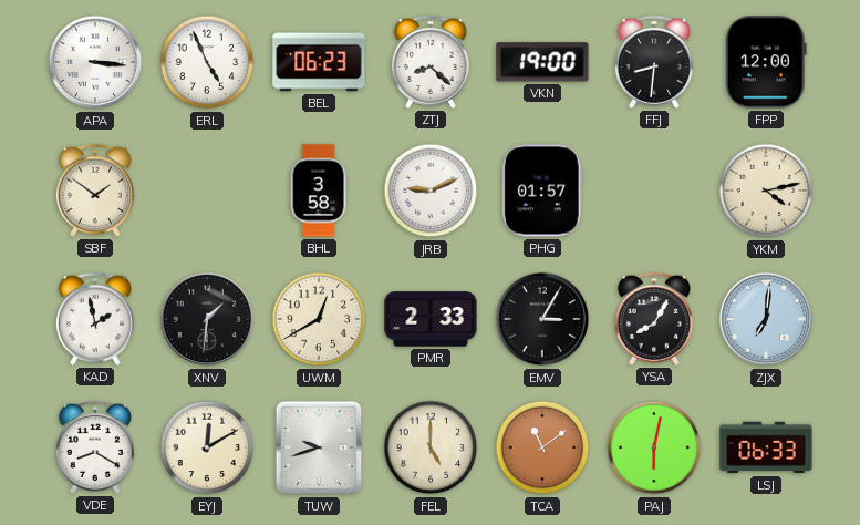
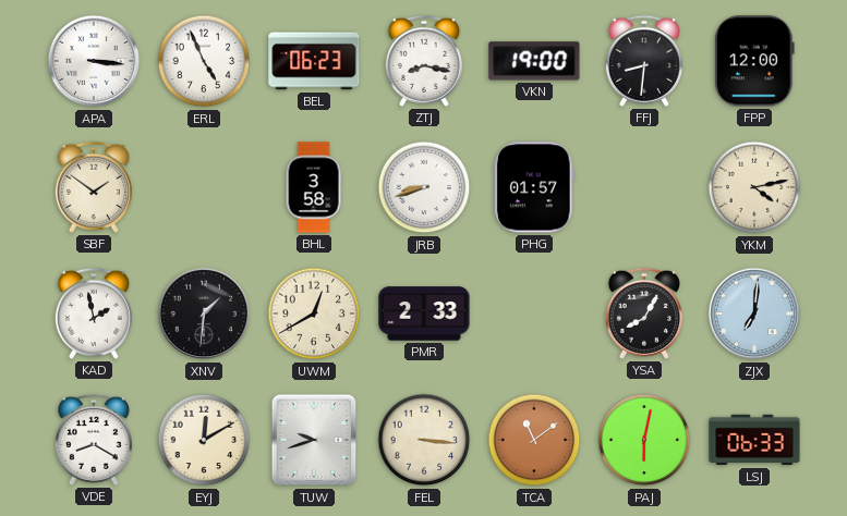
ZTJ: 8:22 -> 8:17
JRB: 9:11 -> 8:42
EMV: 3:05 -> none
FEL: 5:00 -> 3:16
